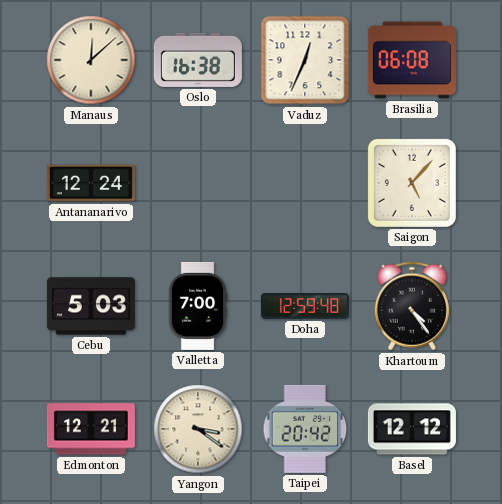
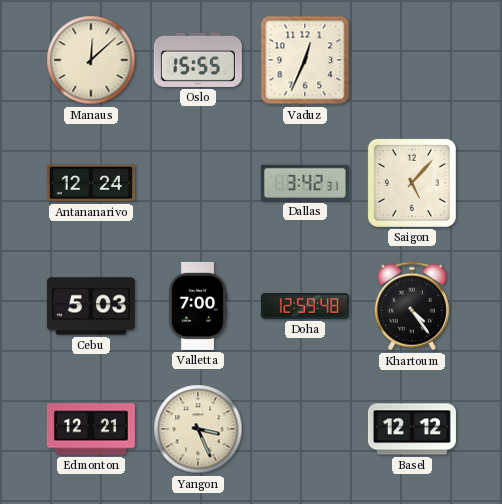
Oslo: 16:38 -> 15:55
Brasilia: 06:08 -> none
Dallas: none -> 3:42
Yangon: 3:21 -> 3:26
Taipei: 20:42 -> none
